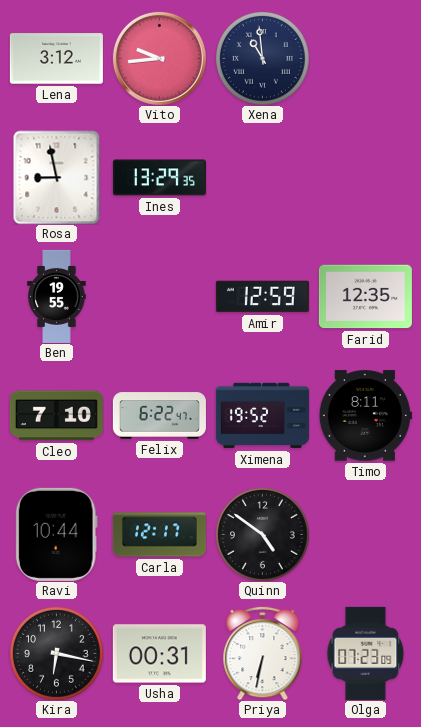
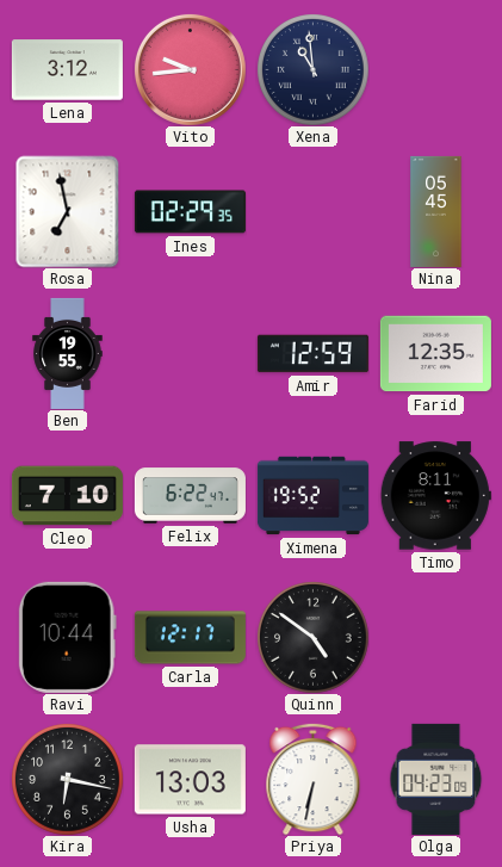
Rosa: 8:58 -> 6:58
Ines: 13:29 -> 02:29
Nina: none -> 05:45
Usha: 00:31 -> 13:03
Olga: 07:23 -> 04:23
